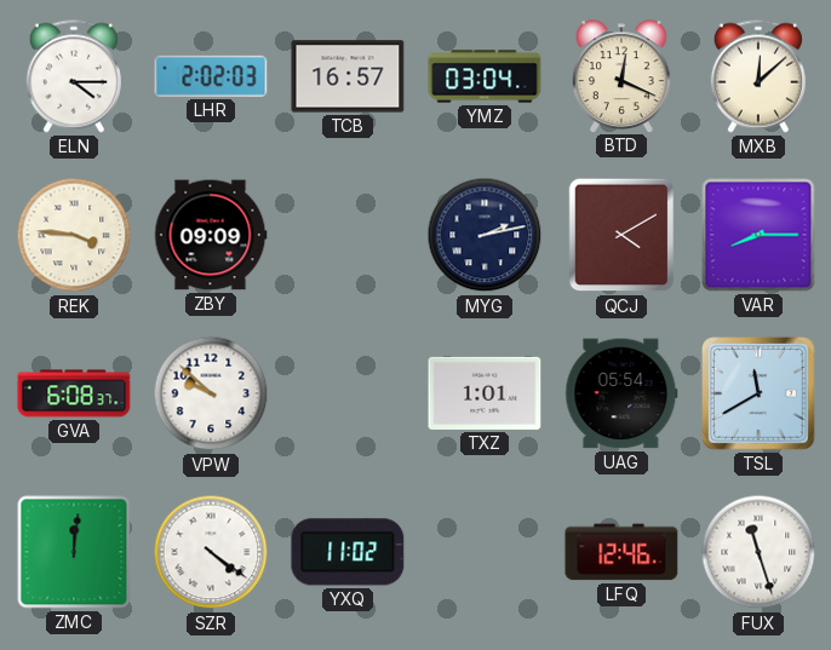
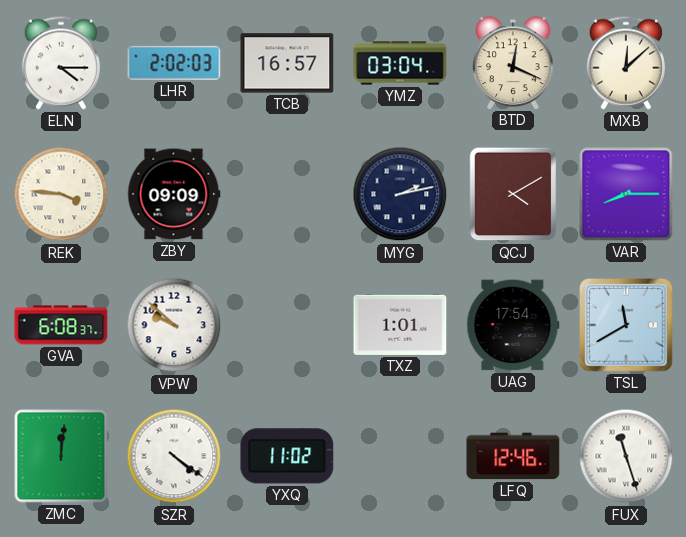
UAG: 05:54 -> 17:54
